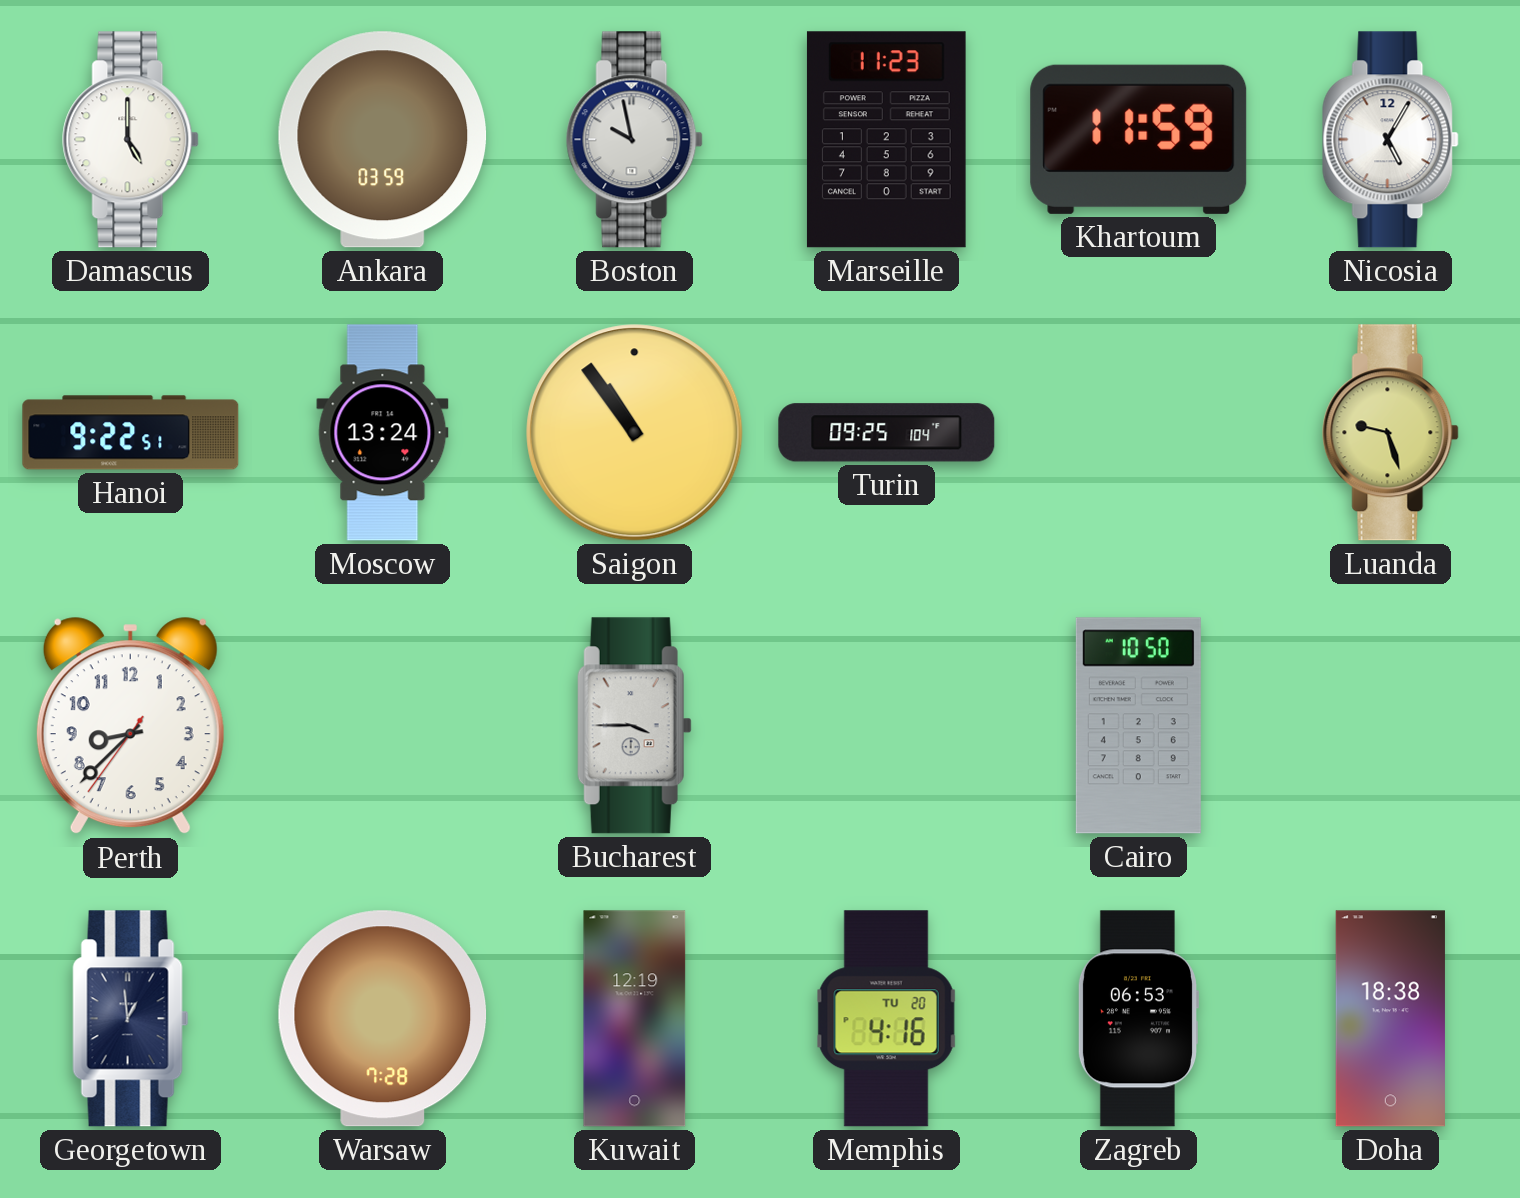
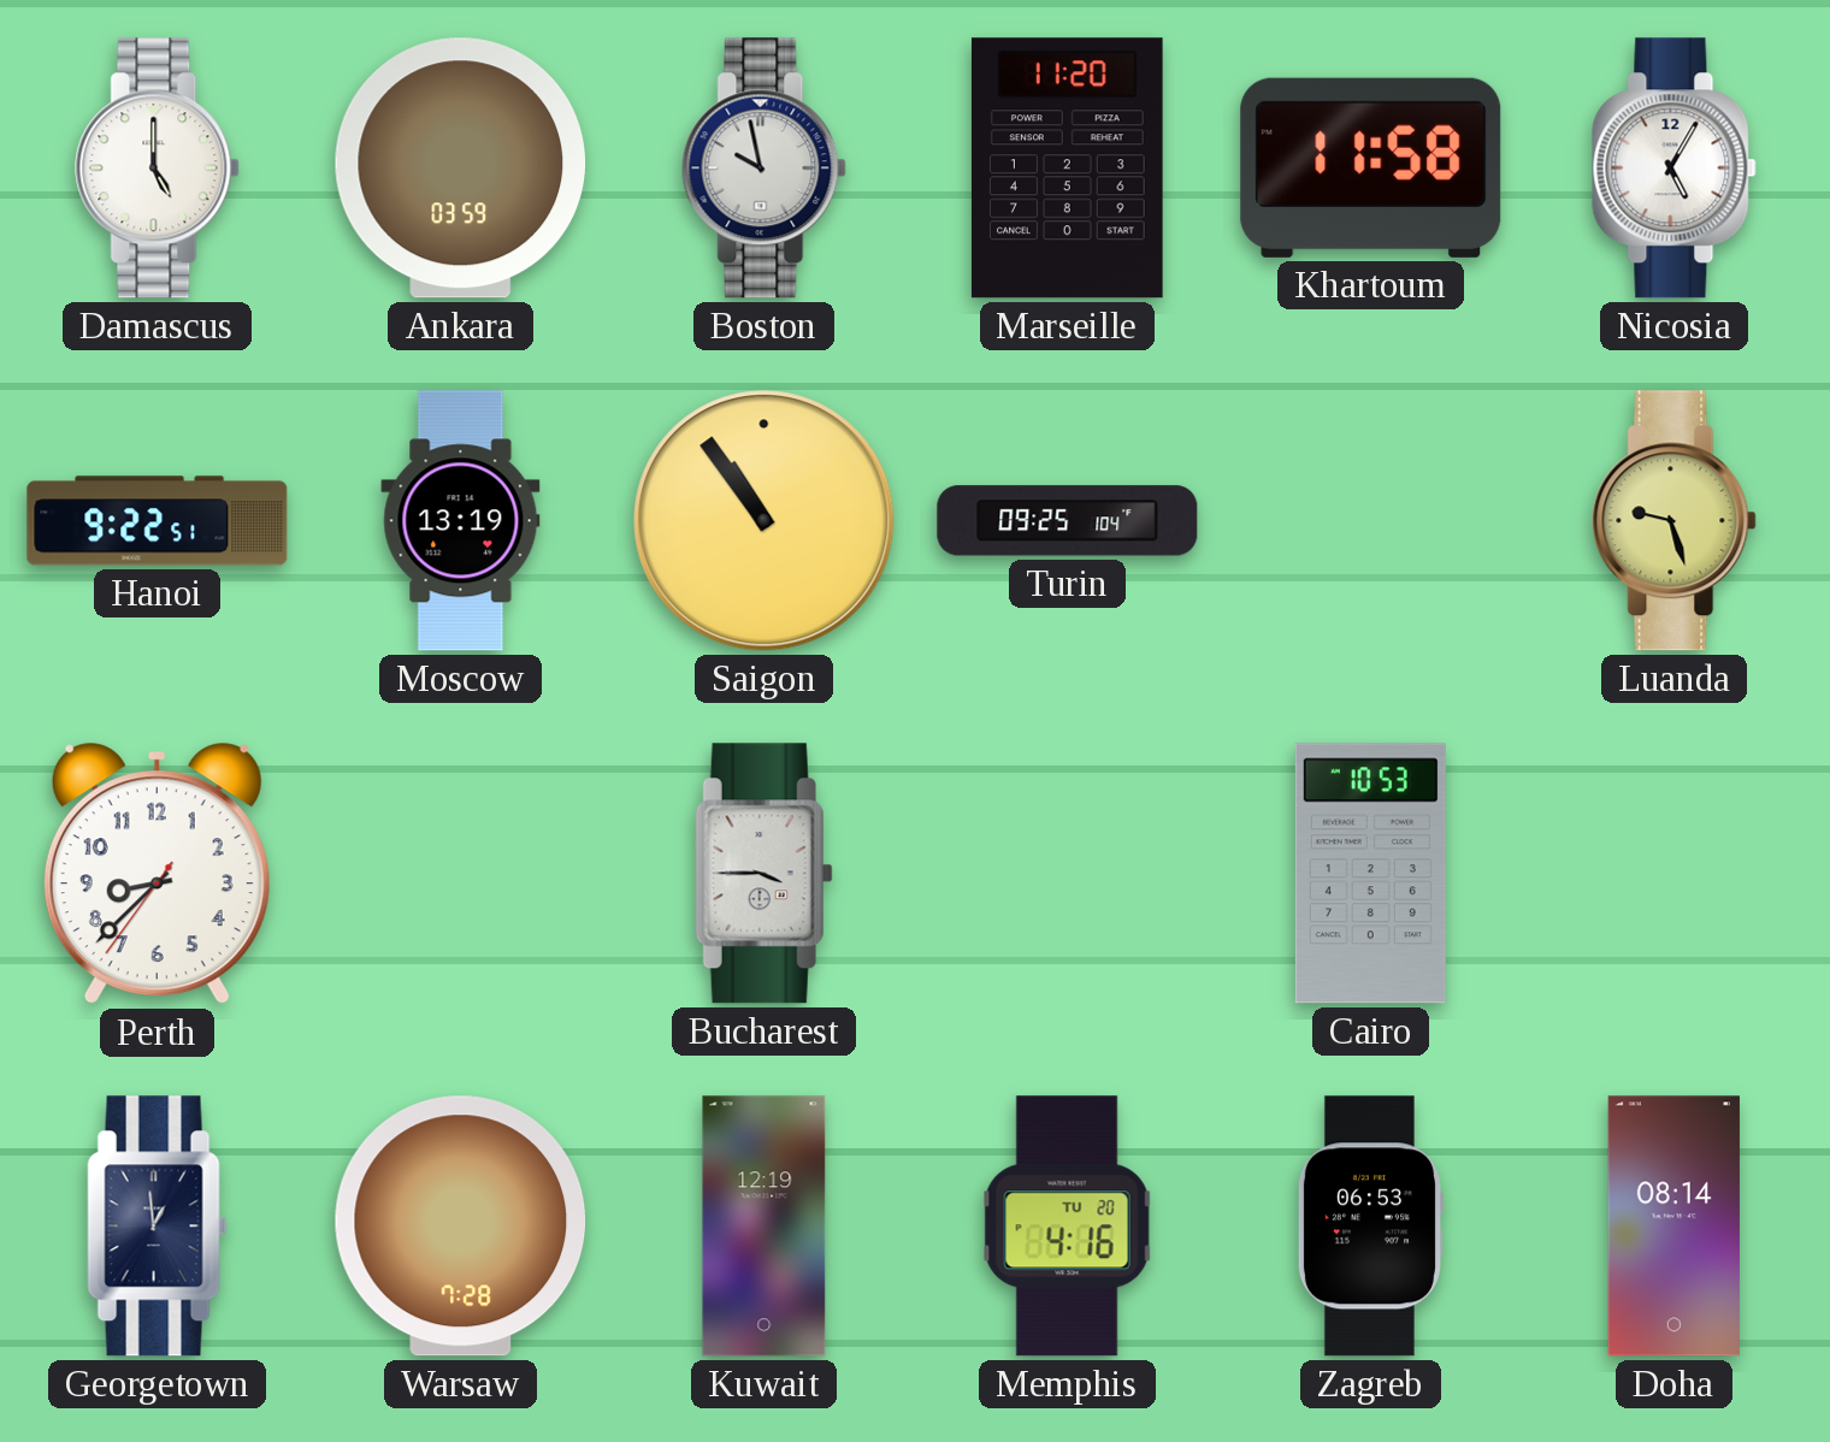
Marseille: 11:23 -> 11:20
Khartoum: 11:59 -> 11:58
Moscow: 13:24 -> 13:19
Cairo: 10:50 -> 10:53
Doha: 18:38 -> 08:14
